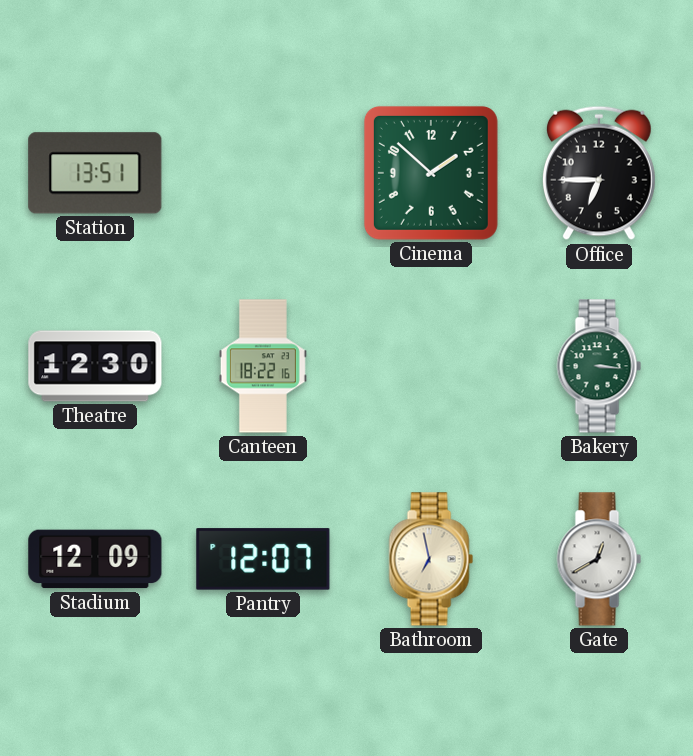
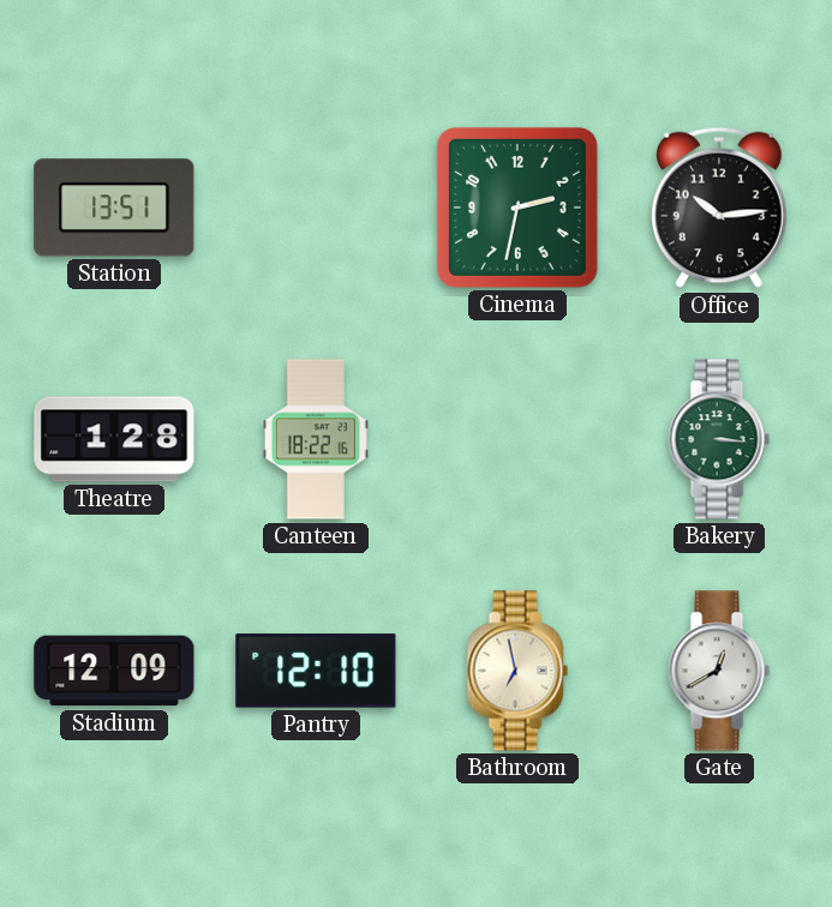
Cinema: 1:52 -> 2:32
Office: 6:45 -> 10:14
Theatre: 12:30 -> 1:28
Pantry: 12:07 -> 12:10
